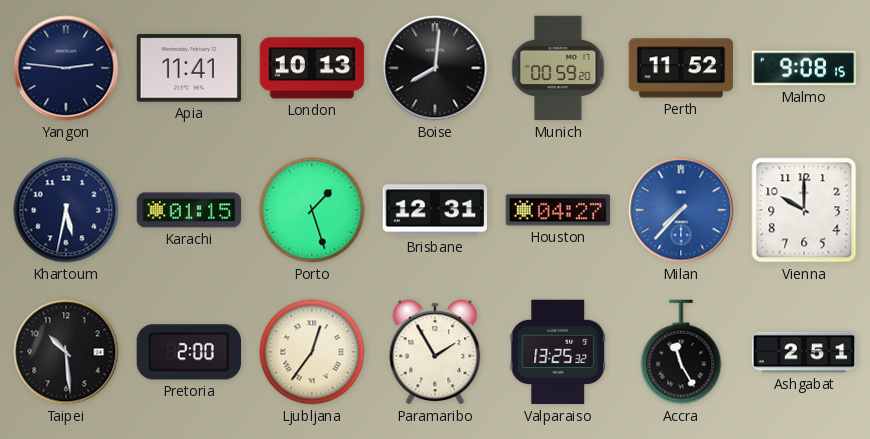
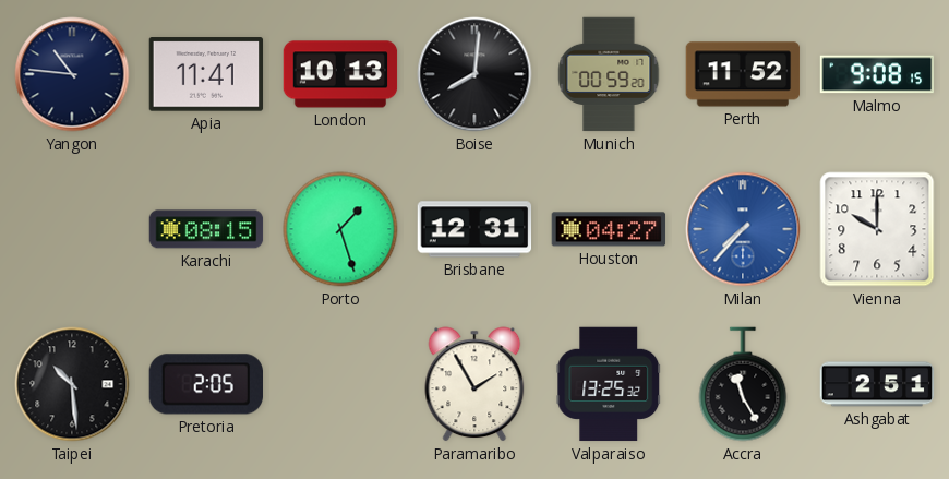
Yangon: 2:46 -> 10:46
Khartoum: 5:32 -> none
Karachi: 01:15 -> 08:15
Pretoria: 2:00 -> 2:05
Ljubljana: 12:36 -> none
